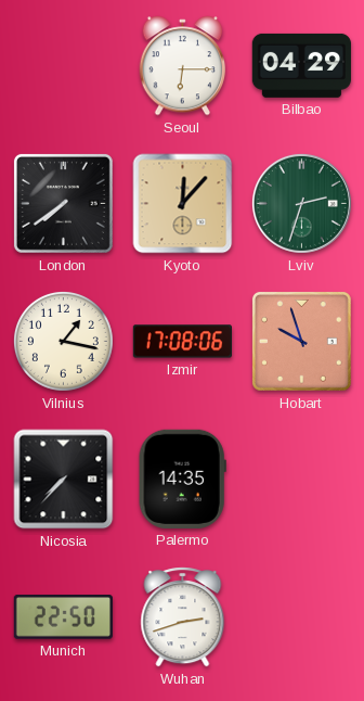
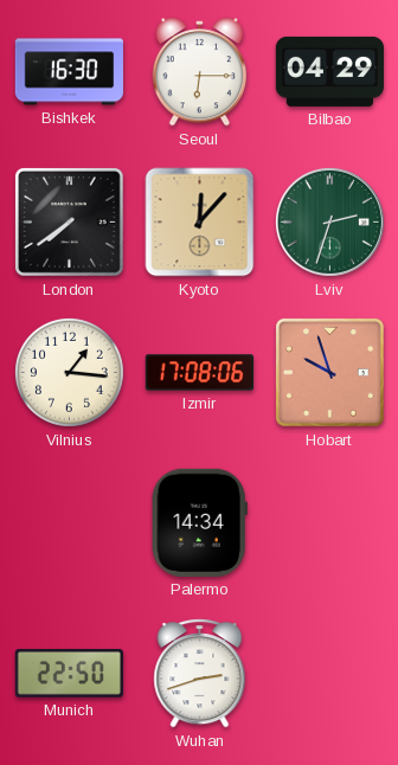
Bishkek: none -> 16:30
Vilnius: 1:17 -> 1:16
Nicosia: 7:37 -> none
Palermo: 14:35 -> 14:34
